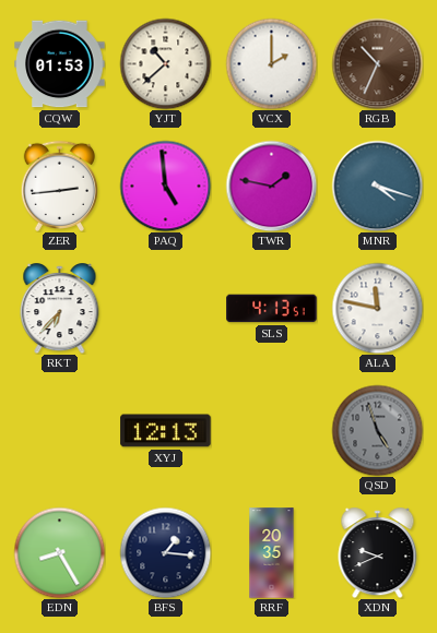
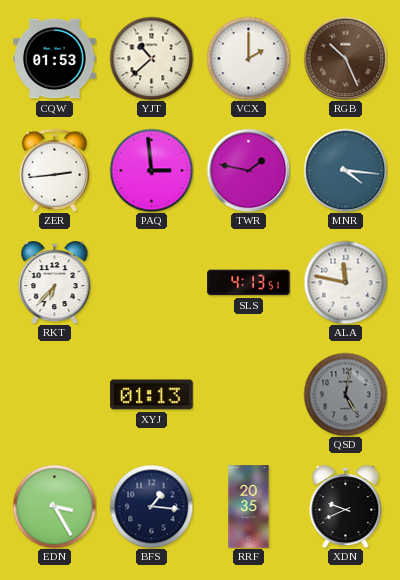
RGB: 10:34 -> 10:26
PAQ: 4:59 -> 2:59
MNR: 4:18 -> 4:16
XYJ: 12:13 -> 01:13
QSD: 4:57 -> 5:02
EDN: 8:25 -> 3:25
